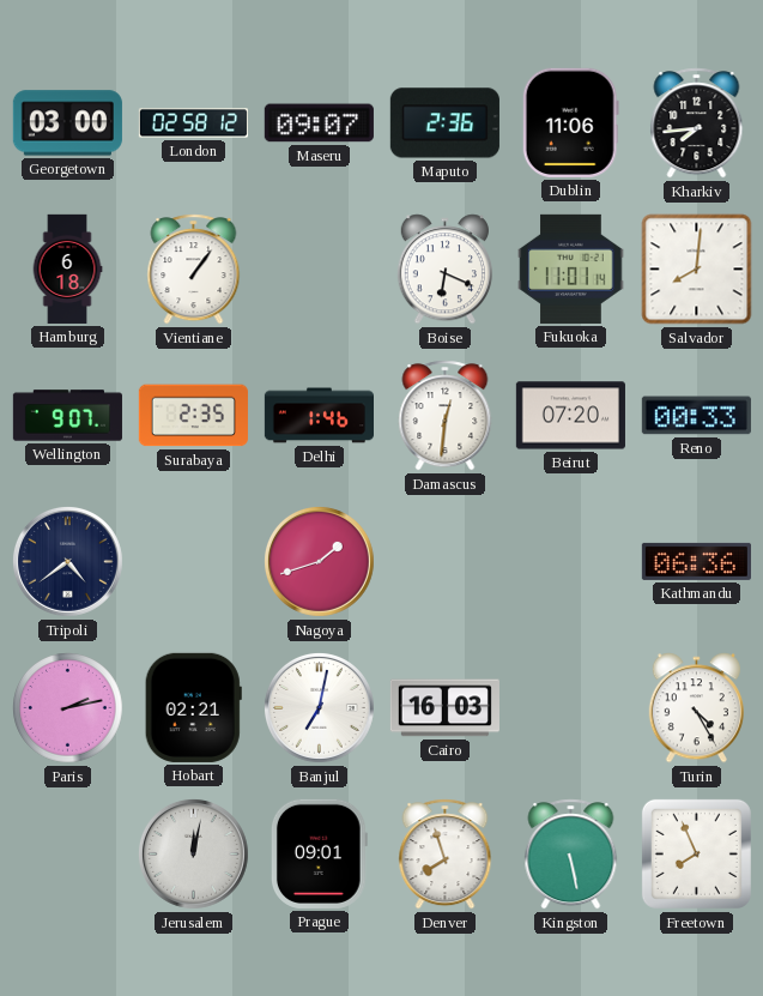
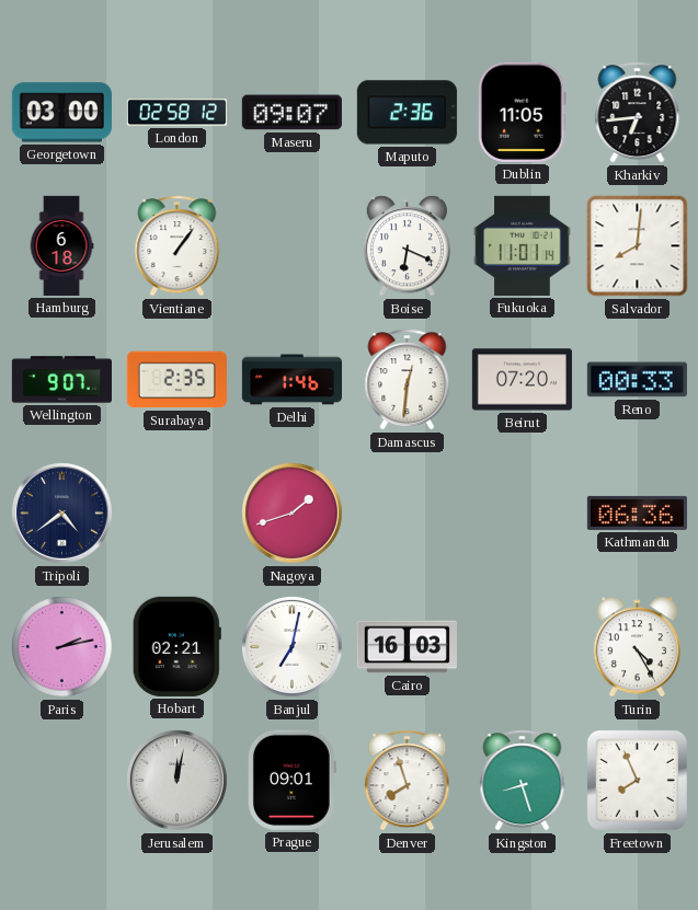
Dublin: 11:06 -> 11:05
Kharkiv: 7:44 -> 6:44
Kingston: 5:28 -> 8:27
